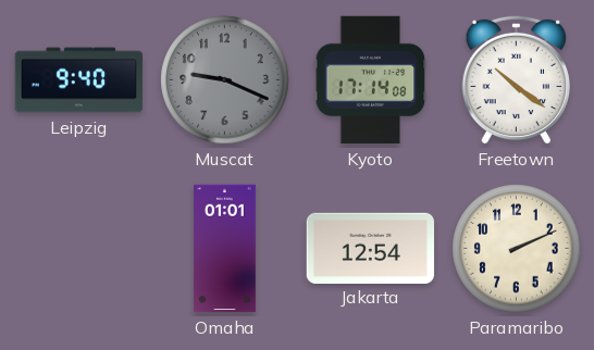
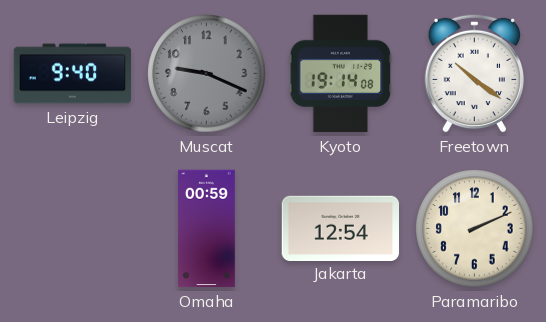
Kyoto: 17:14 -> 19:14
Omaha: 01:01 -> 00:59
